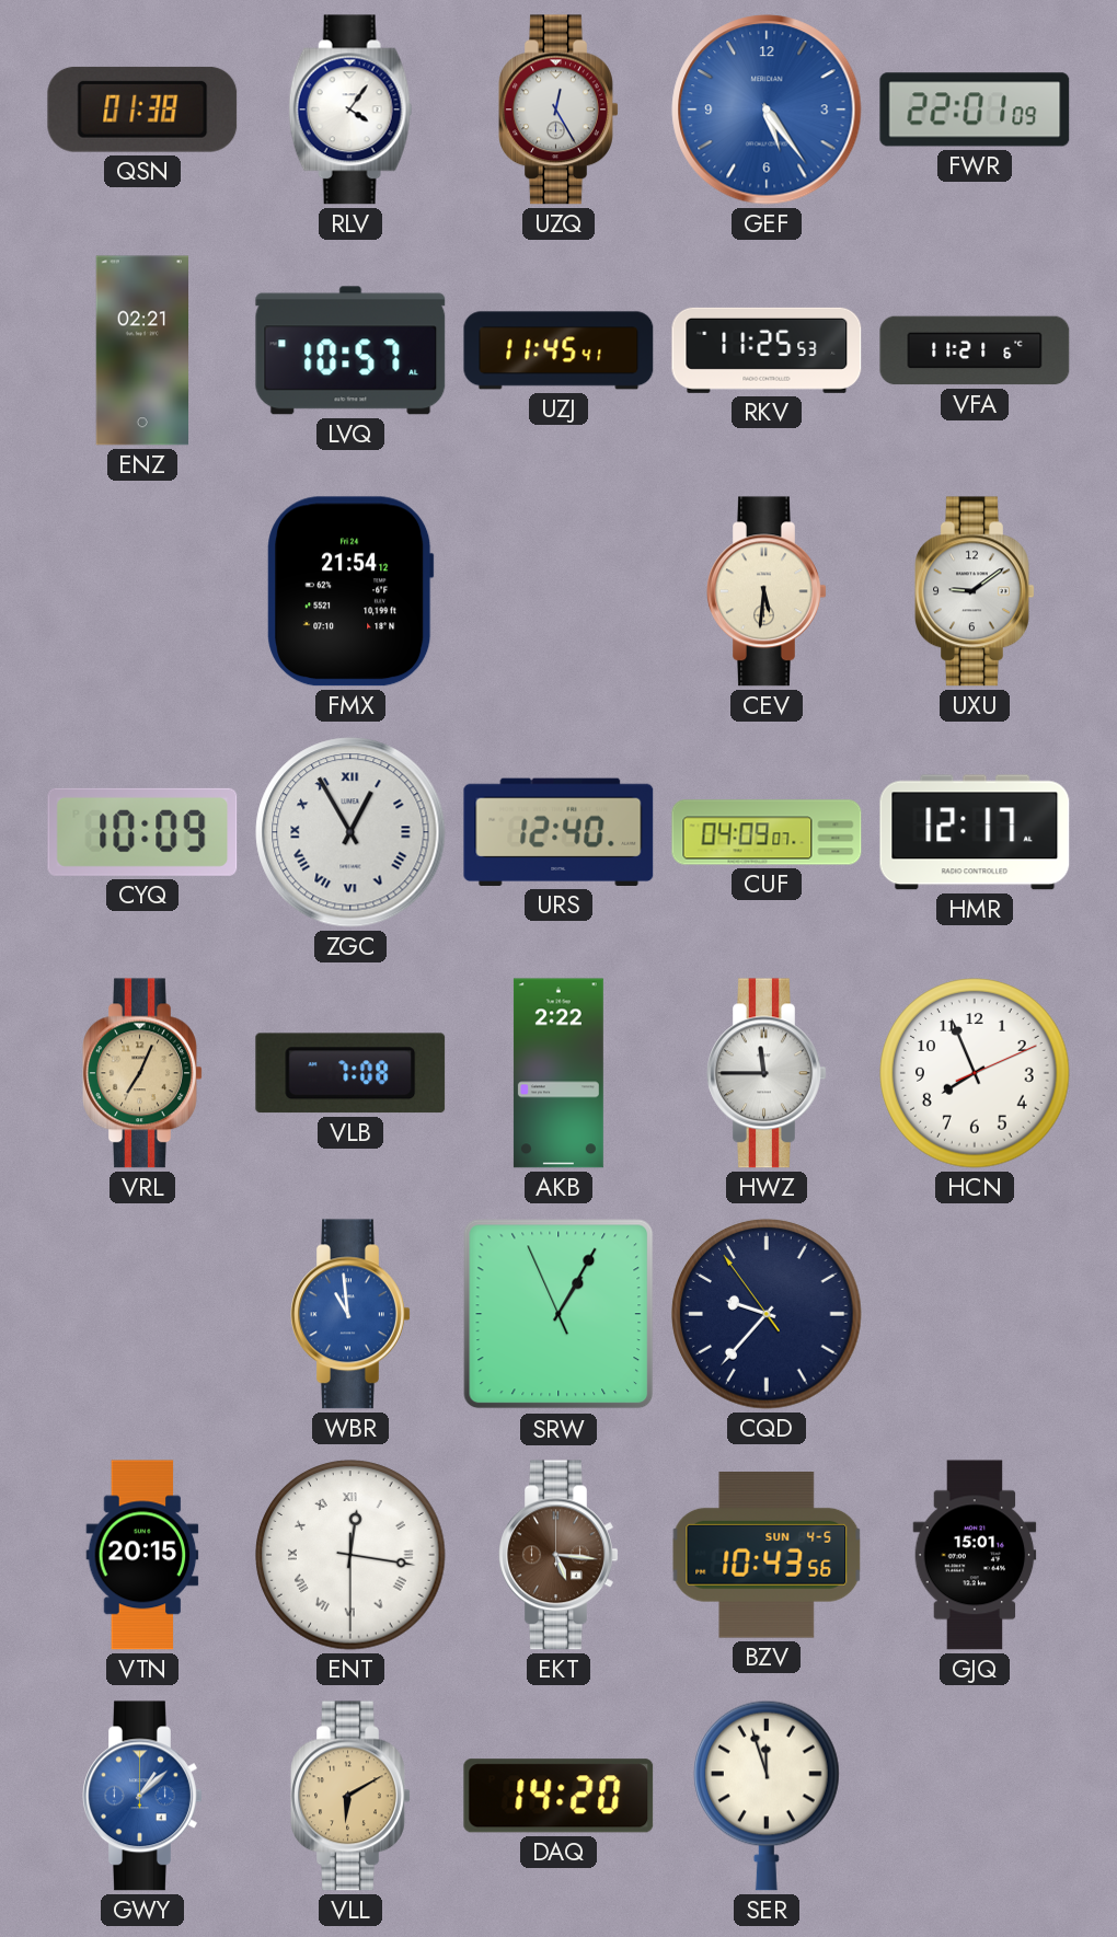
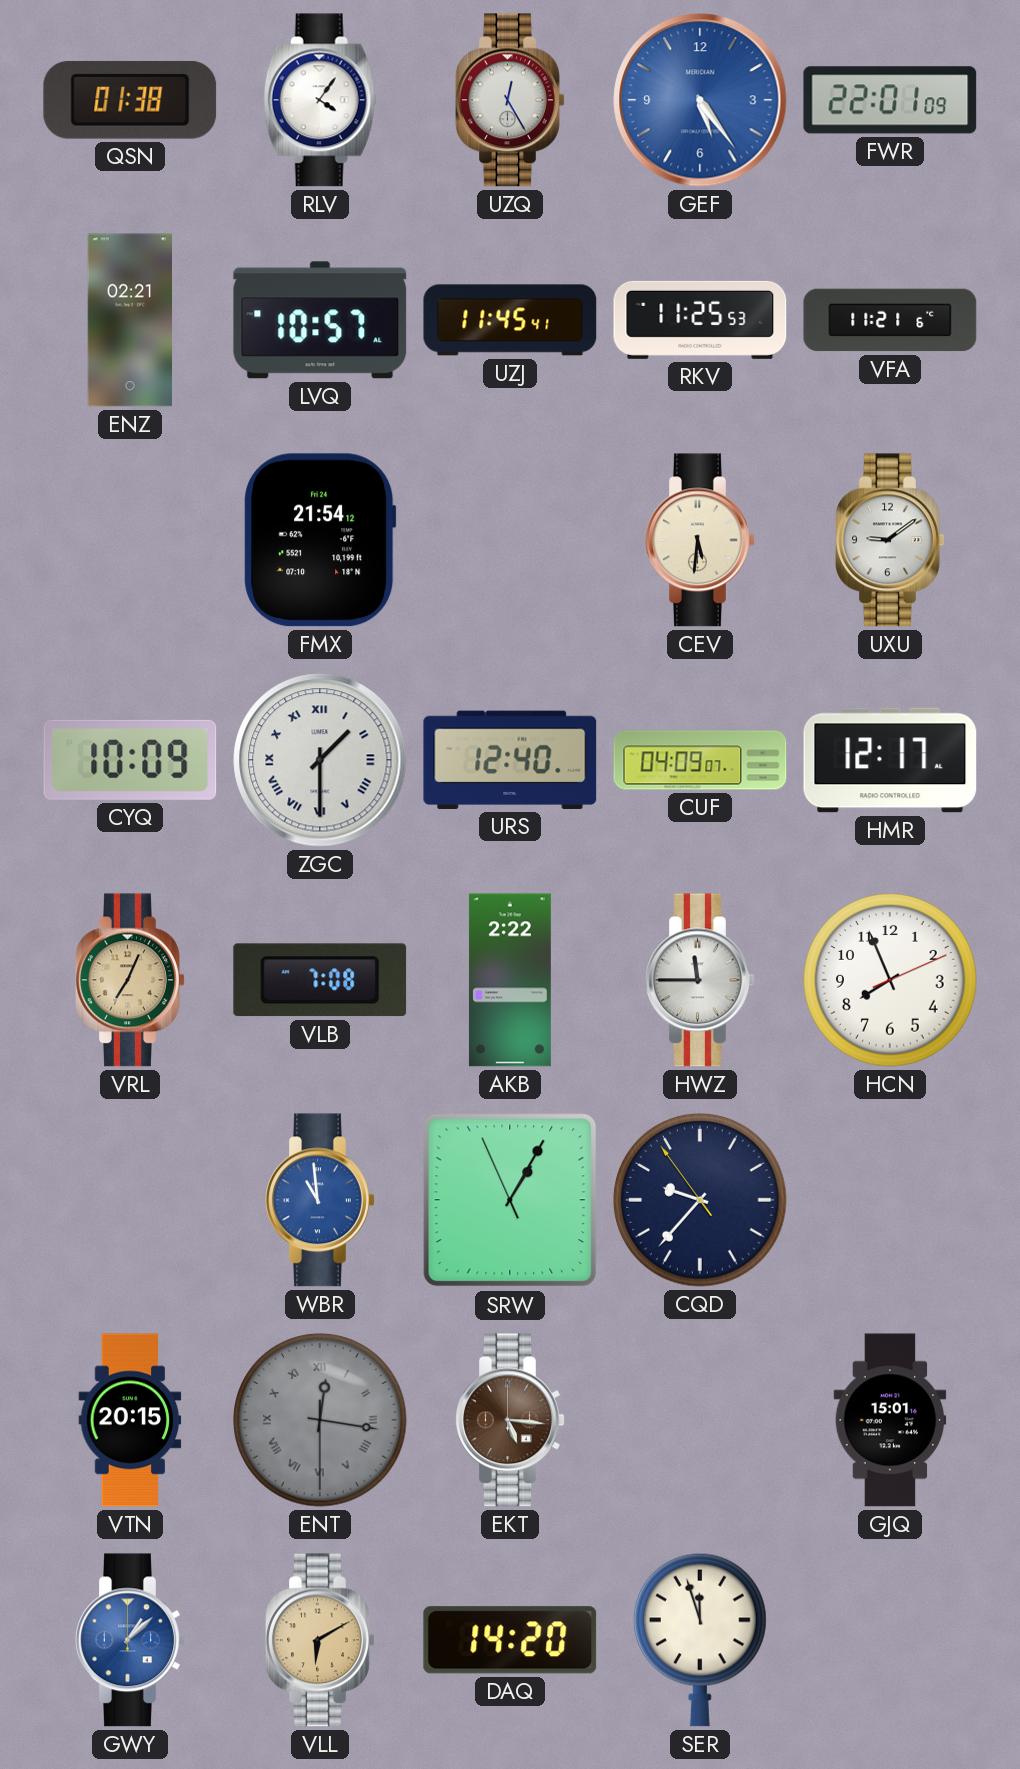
ZGC: 12:55 -> 1:30
ENT dial: white -> grey
BZV: 10:43 -> none
